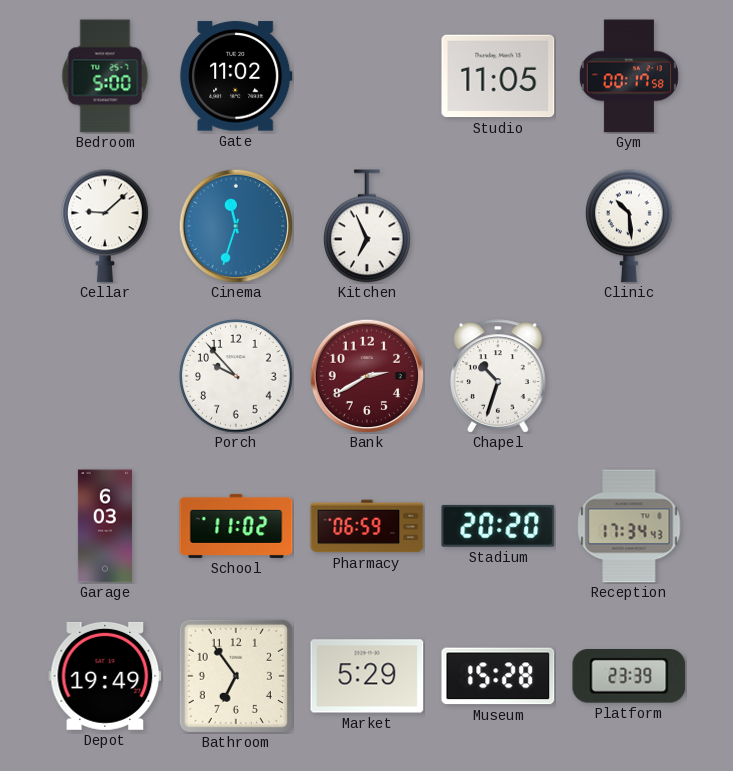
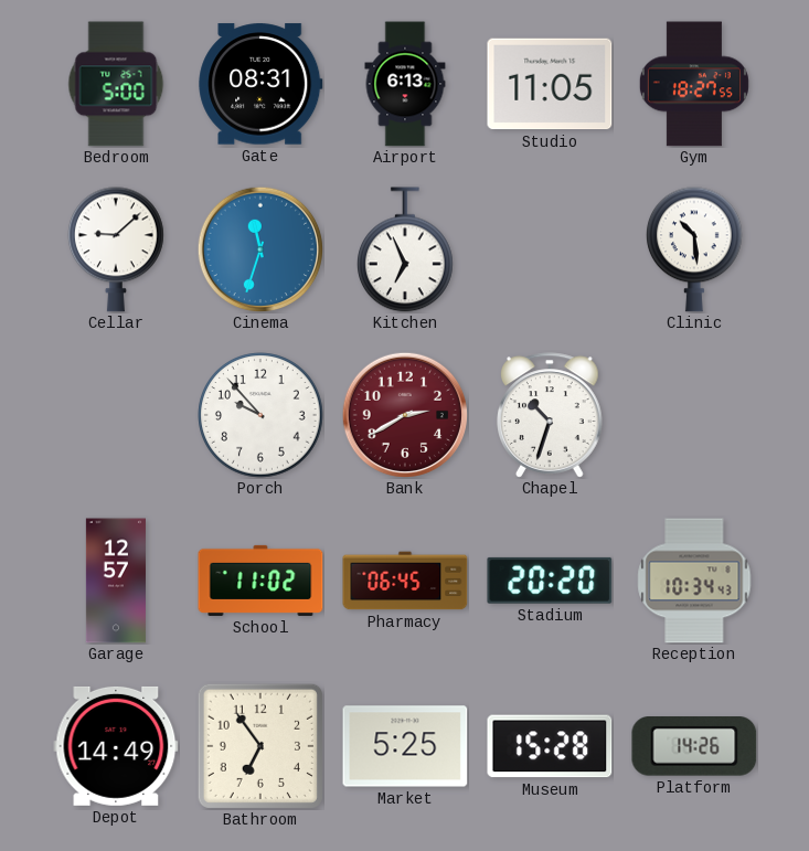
Gate: 11:02 -> 08:31
Airport: none -> 6:13
Gym: 00:17 -> 18:27
Garage: 6:03 -> 12:57
Pharmacy: 06:59 -> 06:45
Reception: 17:34 -> 10:34
Depot: 19:49 -> 14:49
Market: 5:29 -> 5:25
Platform: 23:39 -> 14:26
